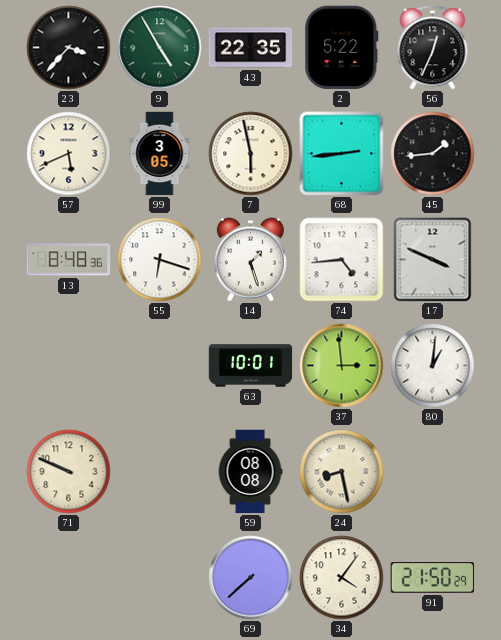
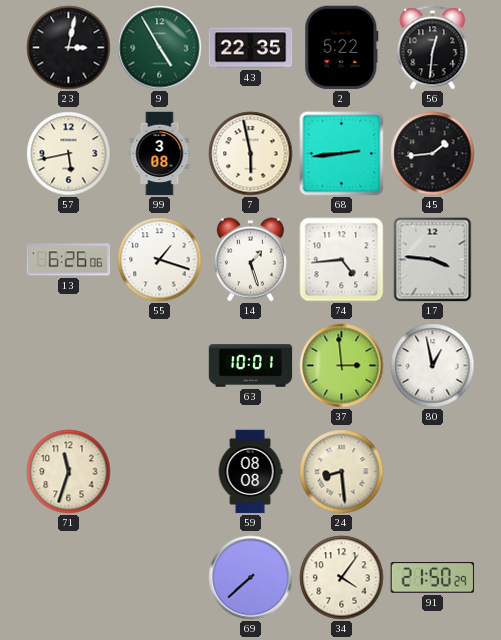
23: 3:37 -> 3:02
56: 12:34 -> 12:31
57: 5:41 -> 5:43
99: 3:05 -> 3:08
13: 8:48 -> 6:26
55: 6:18 -> 1:18
17: 3:49 -> 3:46
80: 1:01 -> 12:58
71: 9:49 -> 11:33
24: 8:28 -> 8:29
